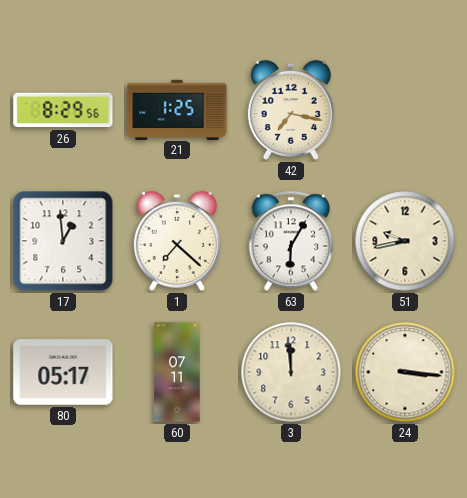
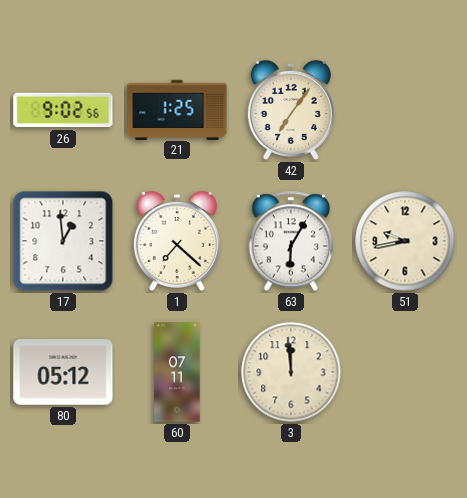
26: 8:29 -> 9:02
42: 7:17 -> 7:06
80: 05:17 -> 05:12
24: 3:16 -> none
